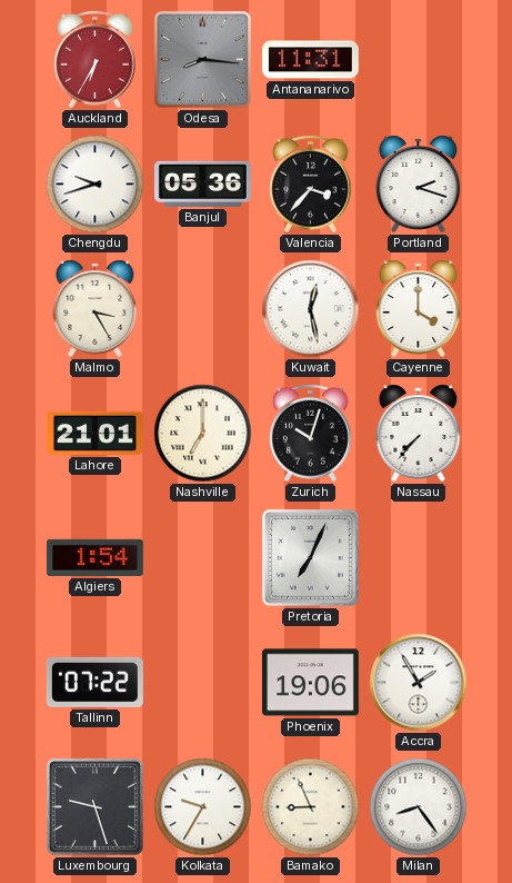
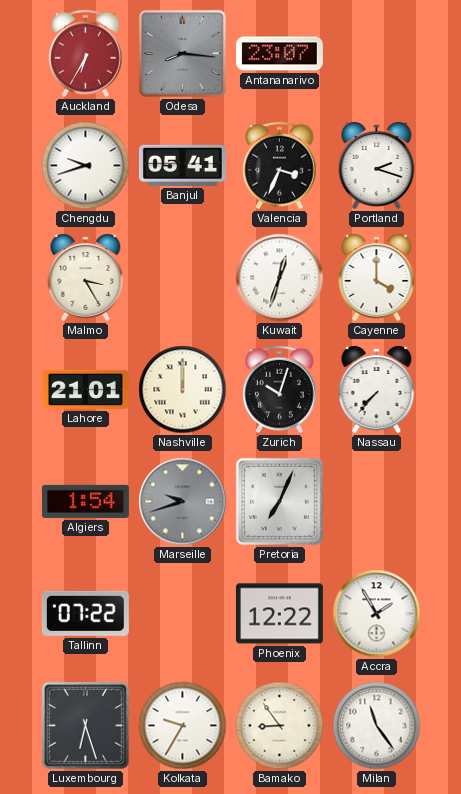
Antananarivo: 11:31 -> 23:07
Banjul: 05:36 -> 05:41
Valencia: 3:37 -> 3:34
Kuwait: 12:28 -> 12:33
Nashville: 7:00 -> 12:00
Marseille: none -> 9:42
Phoenix: 19:06 -> 12:22
Luxembourg: 9:27 -> 6:27
Bamako: 8:56 -> 8:54
Milan: 8:24 -> 11:24
